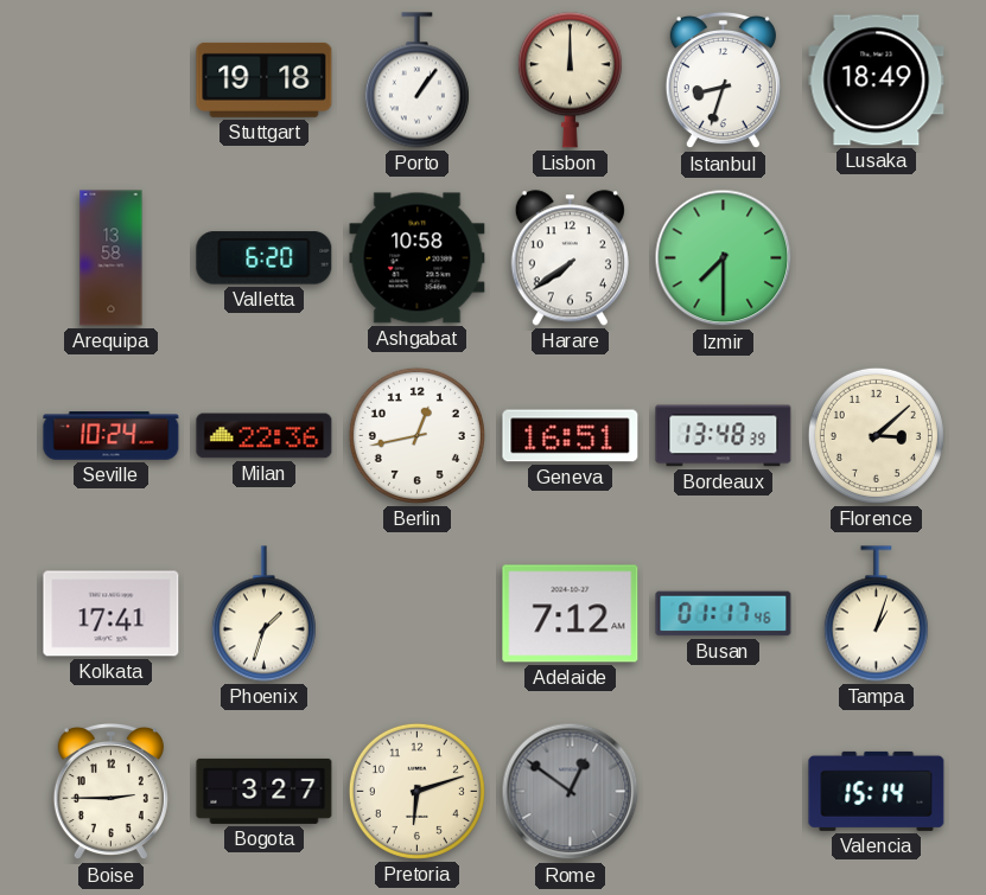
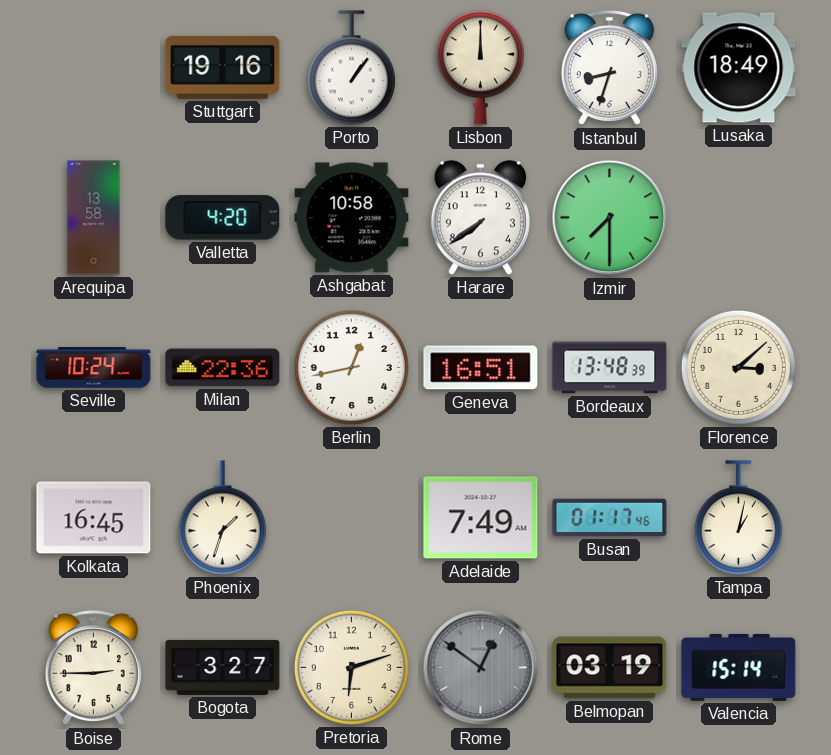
Stuttgart: 19:18 -> 19:16
Valletta: 6:20 -> 4:20
Kolkata: 17:41 -> 16:45
Adelaide: 7:12 -> 7:49
Tampa: 1:03 -> 1:02
Belmopan: none -> 03:19
